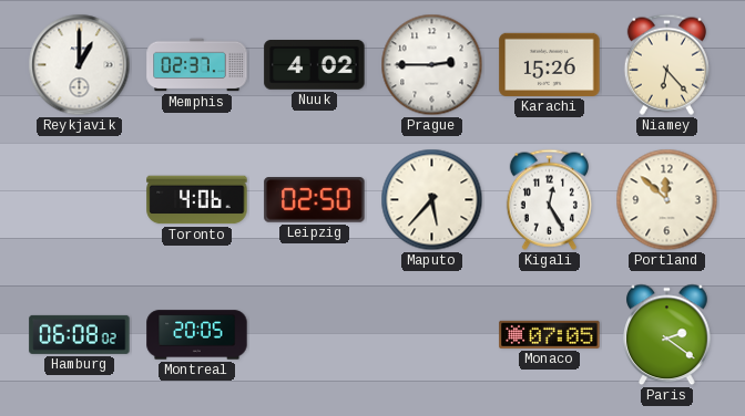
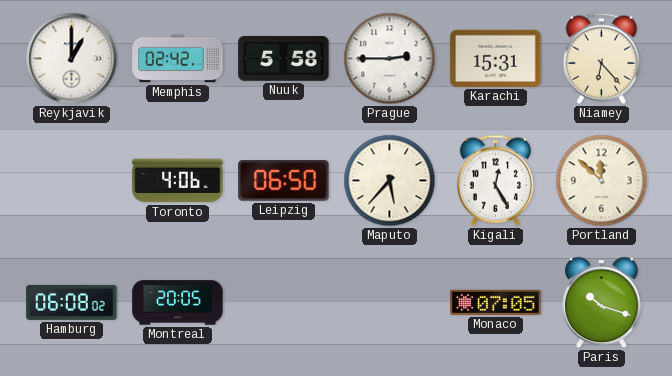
Memphis: 02:37 -> 02:42
Nuuk: 4:02 -> 5:58
Karachi: 15:26 -> 15:31
Leipzig: 02:50 -> 06:50
Paris: 2:21 -> 10:18
